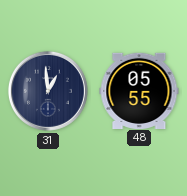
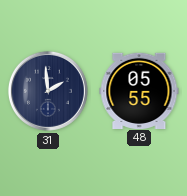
31: 12:59 -> 1:59
